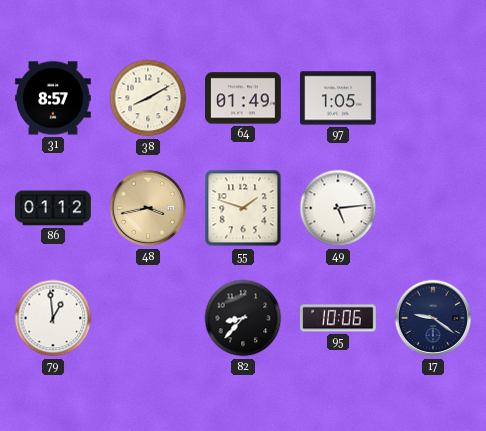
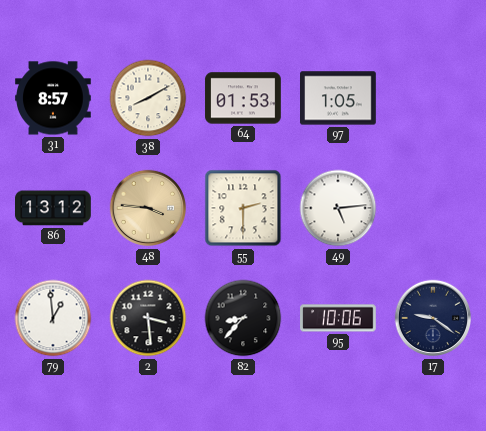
64: 01:49 -> 01:53
86: 01:12 -> 13:12
48: 3:43 -> 3:46
55: 1:48 -> 2:30
2: none -> 3:29
